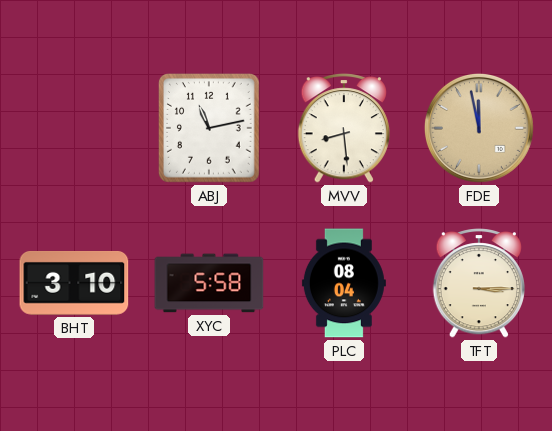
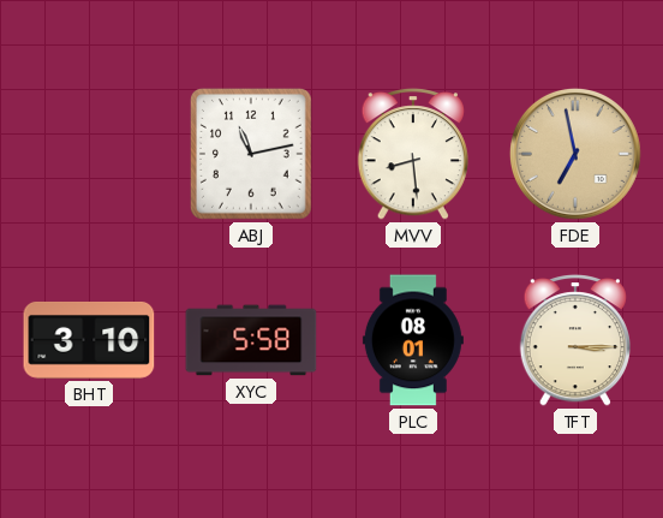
FDE: 11:58 -> 6:58
PLC: 08:04 -> 08:01
